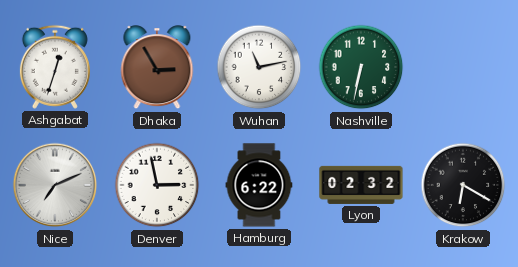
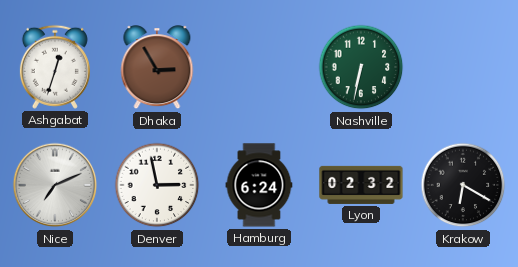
Wuhan: 11:13 -> none
Hamburg: 6:22 -> 6:24
